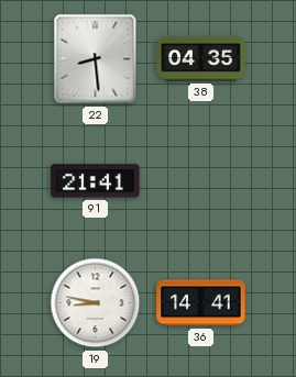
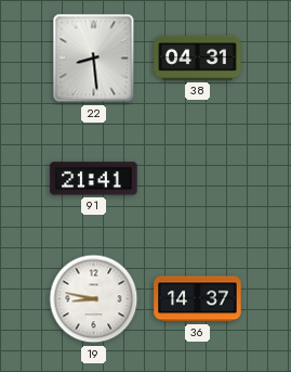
38: 04:35 -> 04:31
36: 14:41 -> 14:37
